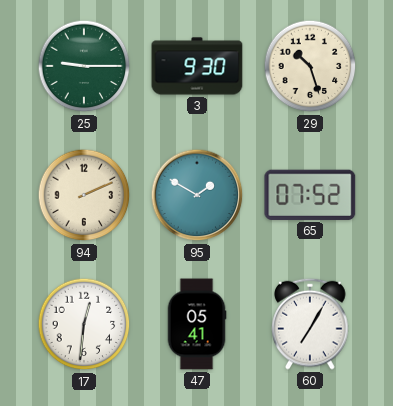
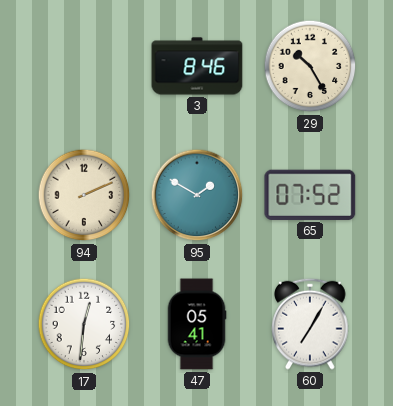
25: 9:15 -> none
3: 9:30 -> 8:46
29: 10:27 -> 10:25
